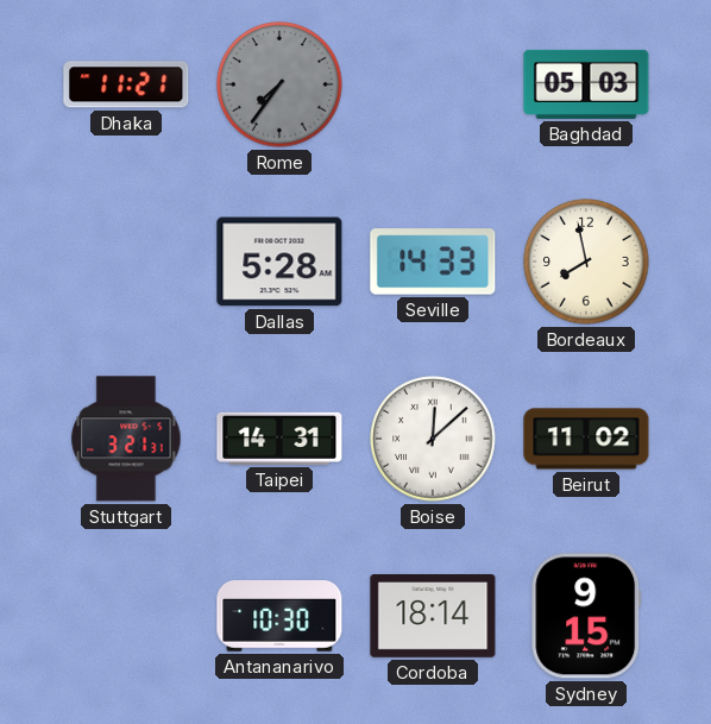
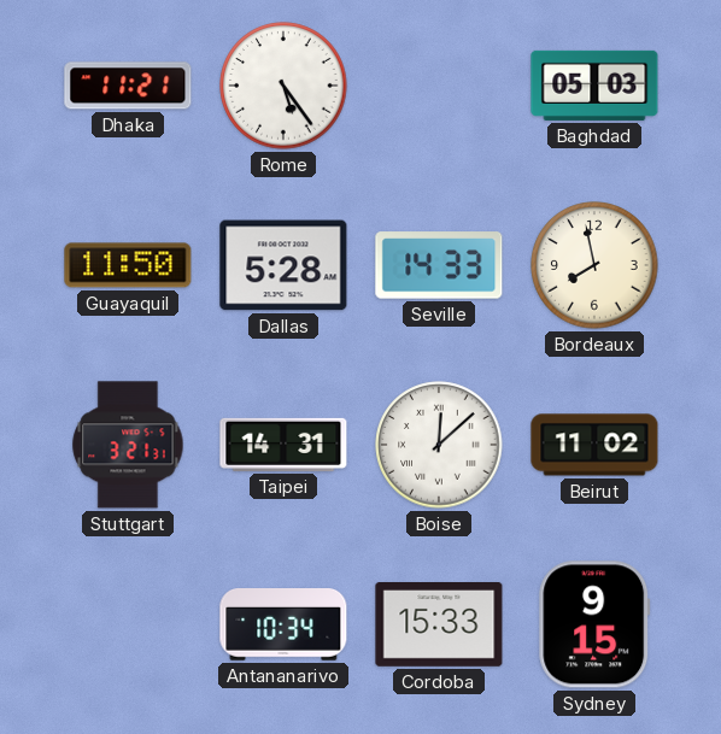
Rome: 7:36 -> 5:24
Rome dial: grey -> white
Guayaquil: none -> 11:50
Antananarivo: 10:30 -> 10:34
Cordoba: 18:14 -> 15:33
